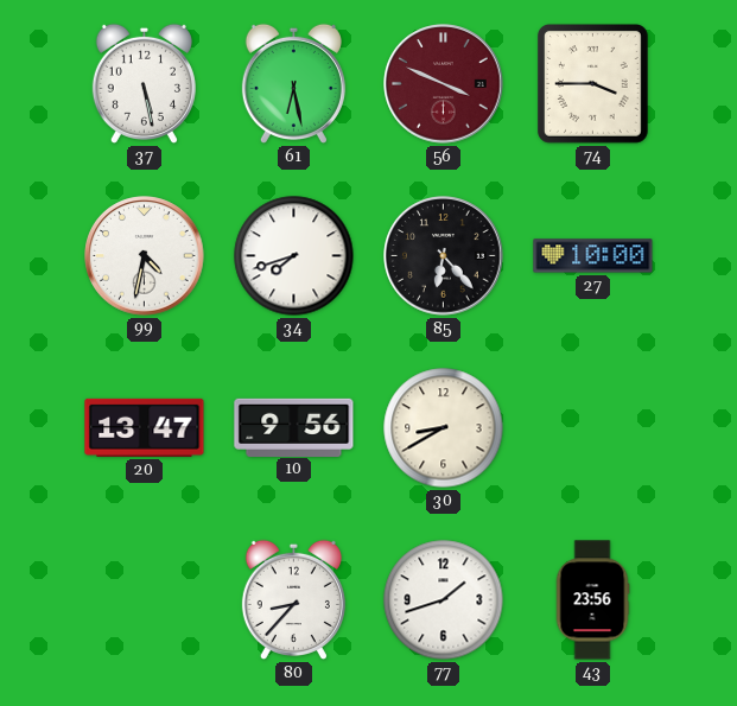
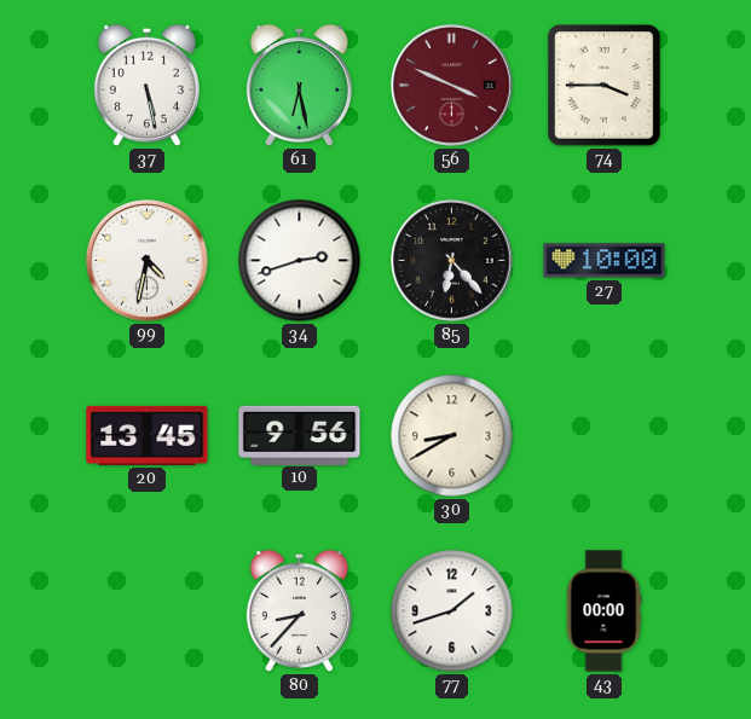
34: 7:42 -> 2:42
20: 13:47 -> 13:45
43: 23:56 -> 00:00
